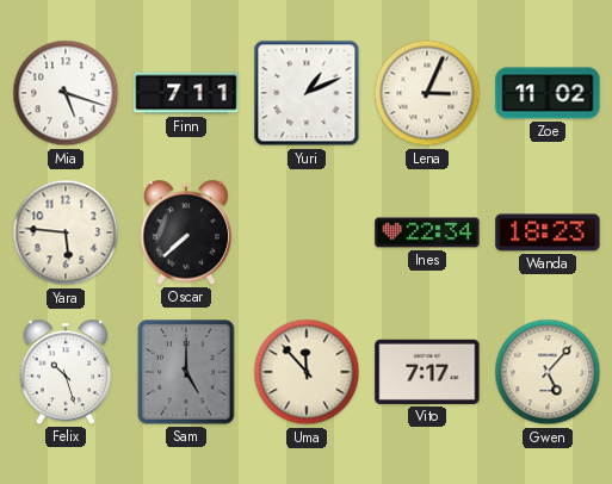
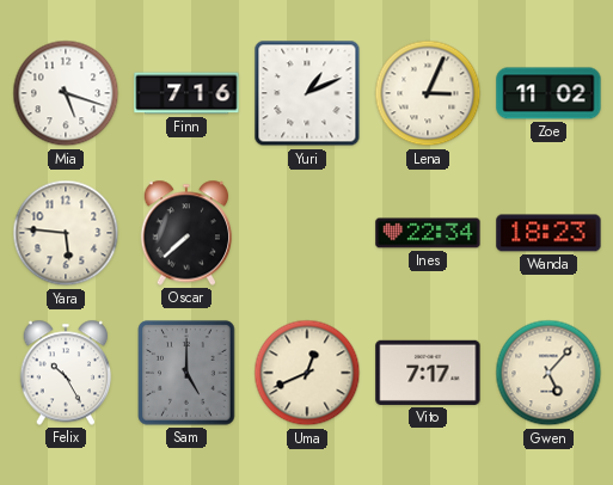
Finn: 7:11 -> 7:16
Felix: 10:27 -> 10:25
Uma: 11:53 -> 12:41
